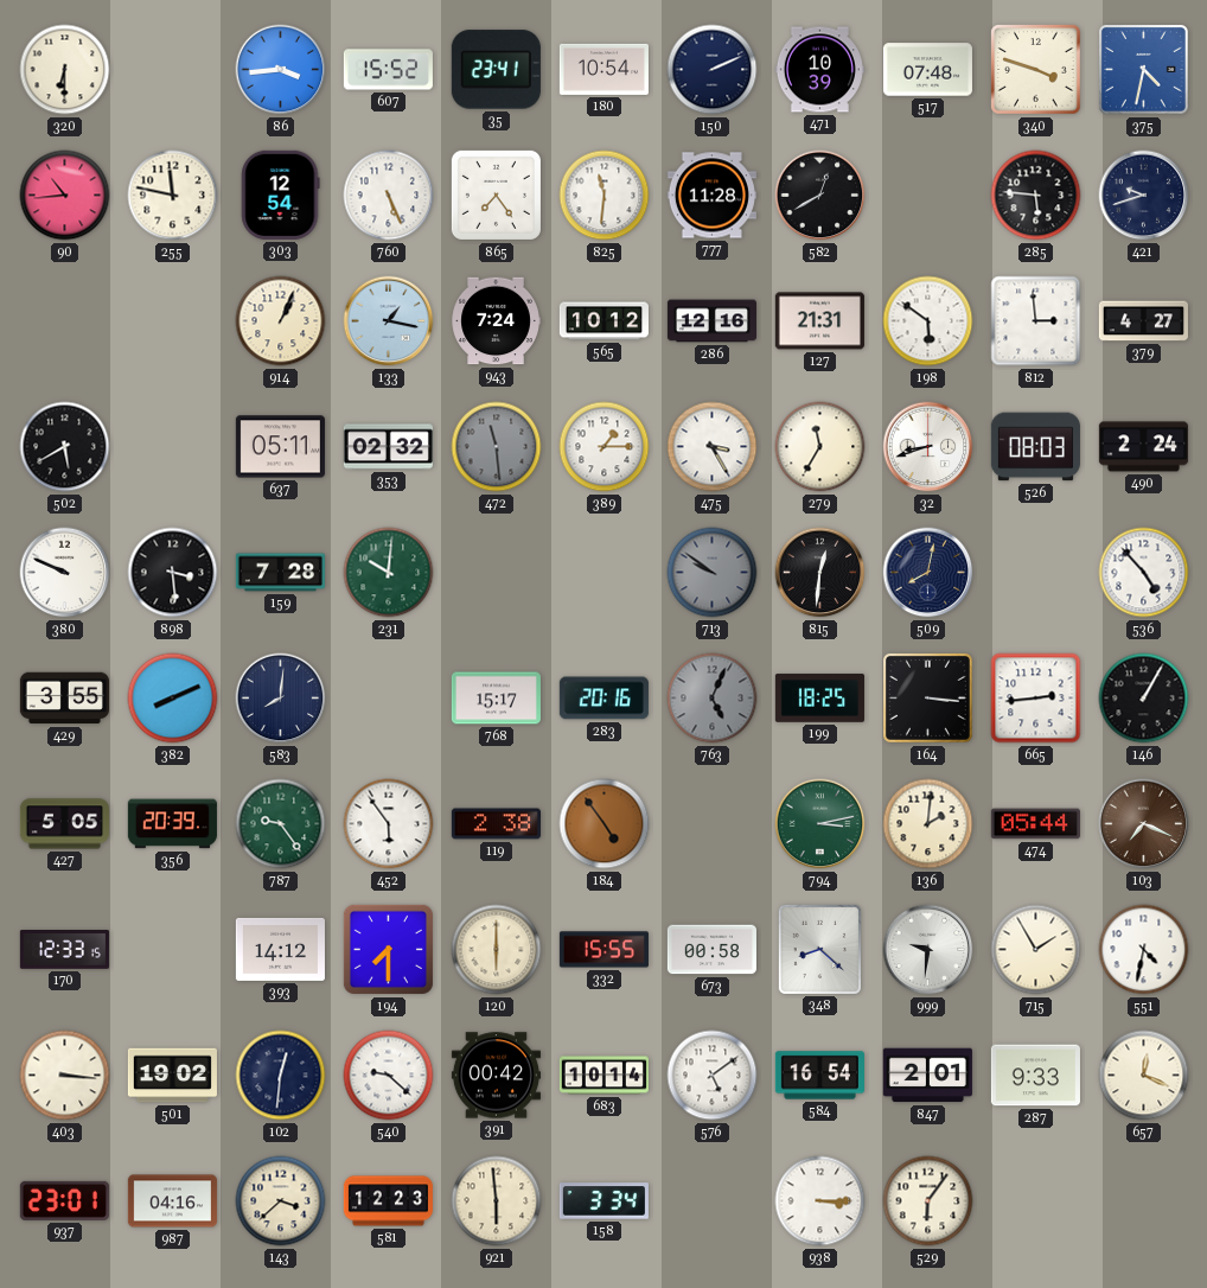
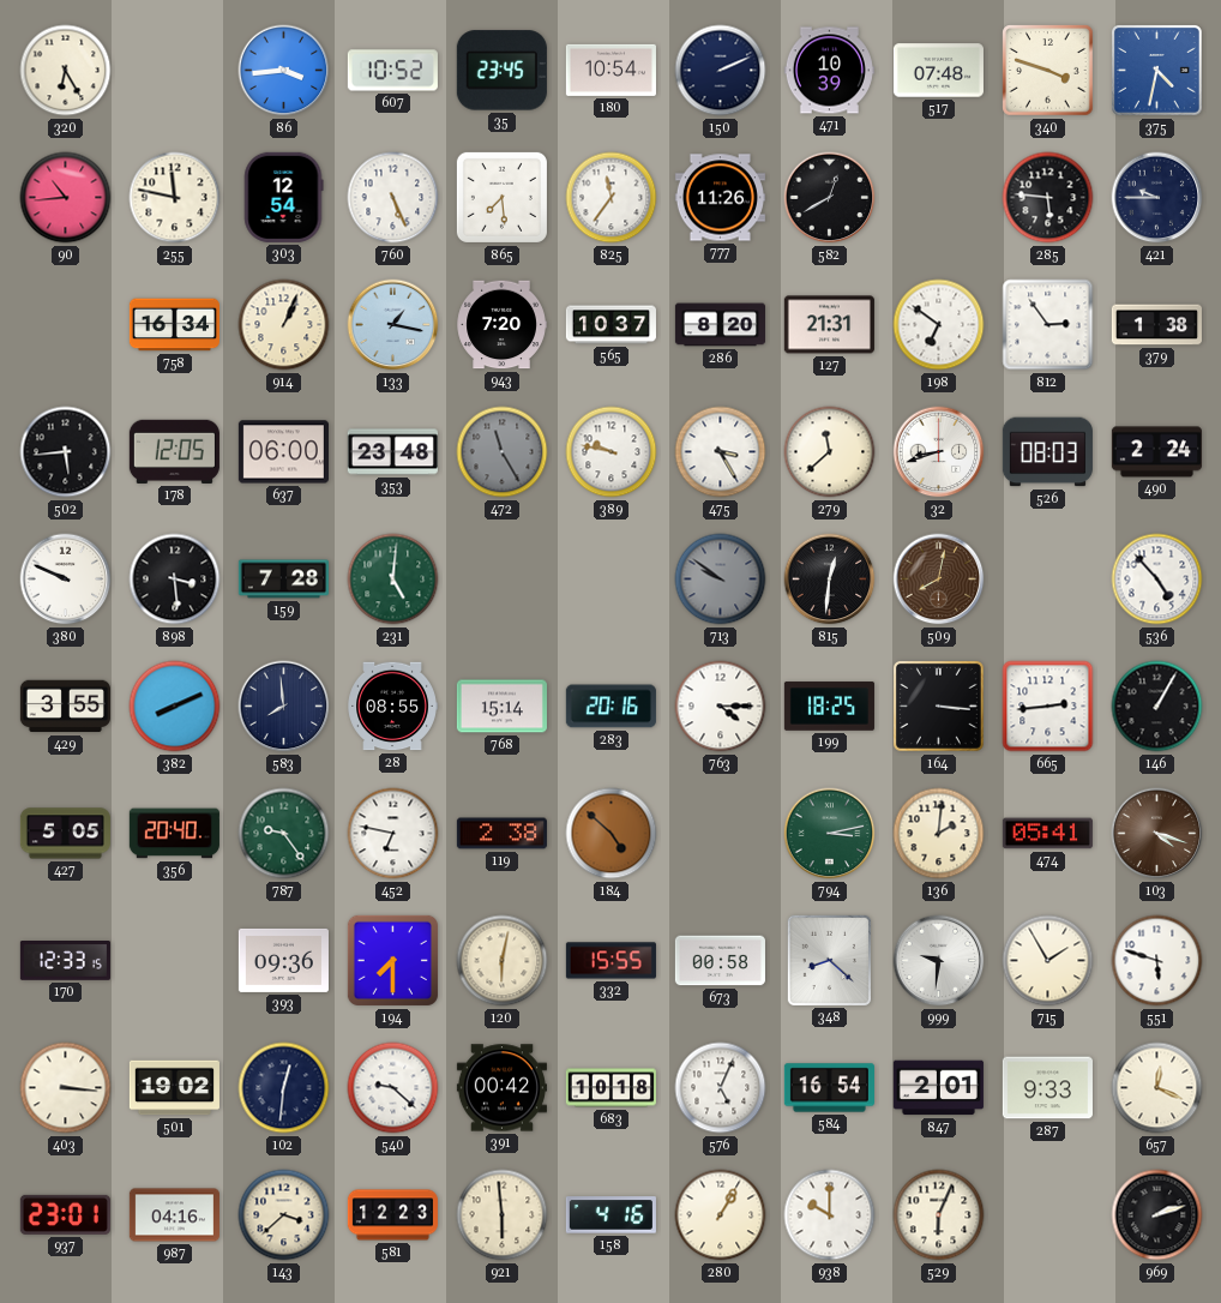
320: 6:30 -> 6:25
607: 15:52 -> 10:52
35: 23:41 -> 23:45
865: 7:24 -> 7:29
825: 11:31 -> 11:36
777: 11:28 -> 11:26
421: 9:42 -> 9:45
758: none -> 16:34
943: 7:24 -> 7:20
565: 10:12 -> 10:37
286: 12:16 -> 8:20
198: 5:51 -> 6:51
812: 2:59 -> 2:54
379: 4:27 -> 1:38
502: 5:40 -> 5:44
178: none -> 12:05
637: 05:11 -> 06:00
353: 02:32 -> 23:48
472: 11:29 -> 11:25
389: 1:15 -> 9:47
279: 11:35 -> 11:38
231: 10:01 -> 5:01
509 dial: navy -> brown
583: 8:01 -> 7:59
28: none -> 08:55
768: 15:17 -> 15:14
763: 5:04 -> 4:15
763 dial: grey -> white
356: 20:39 -> 20:40
452: 5:54 -> 6:47
184: 4:54 -> 4:52
474: 05:44 -> 05:41
103: 7:19 -> 4:18
393: 14:12 -> 09:36
120: 6:00 -> 6:02
551: 4:32 -> 5:48
683: 10:14 -> 10:18
576: 5:09 -> 5:04
158: 3:34 -> 4:16
280: none -> 1:05
938: 3:15 -> 10:00
529: 6:06 -> 6:04
969: none -> 2:12
